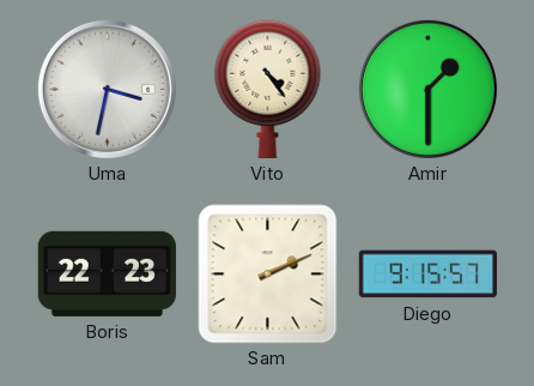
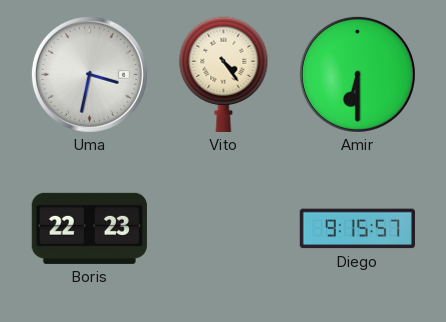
Amir: 1:30 -> 6:30
Sam: 2:11 -> none
